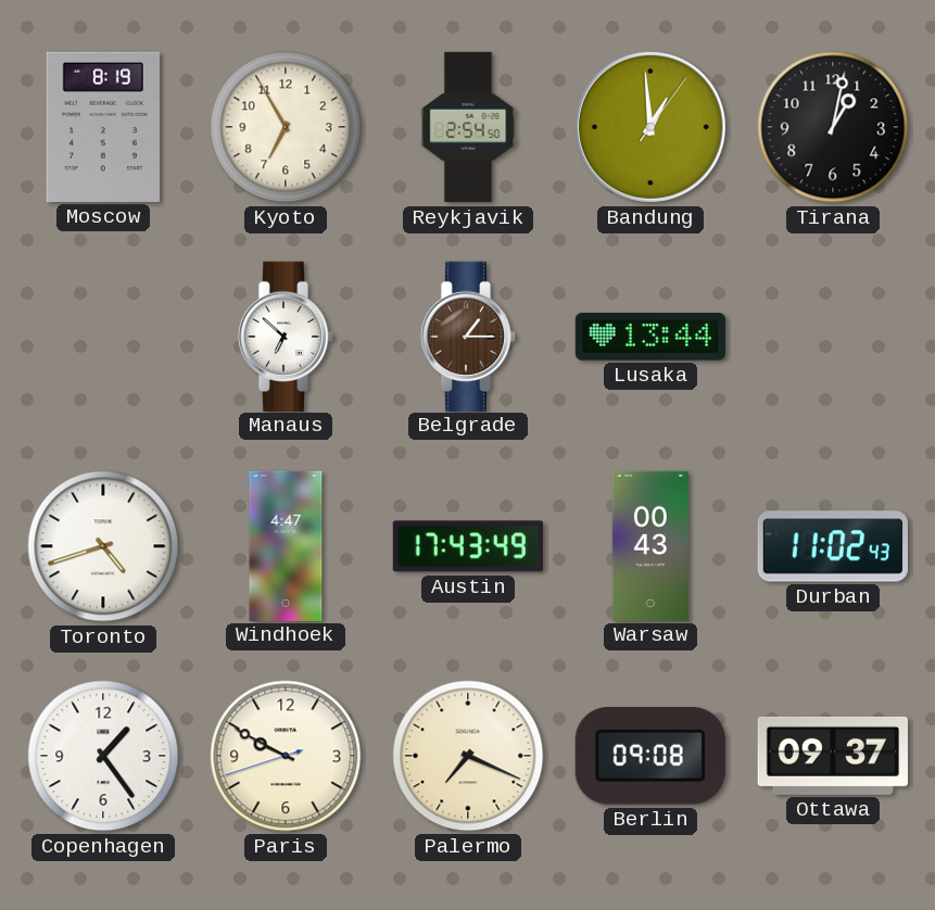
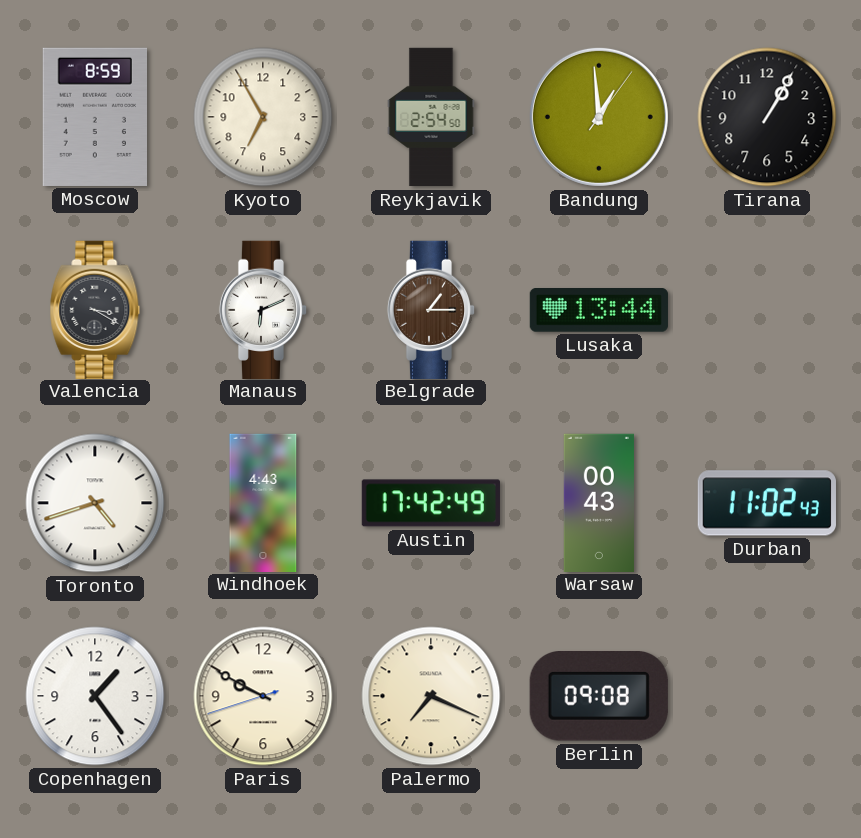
Moscow: 8:19 -> 8:59
Tirana: 1:02 -> 1:05
Valencia: none -> 3:20
Manaus: 6:52 -> 6:11
Windhoek: 4:47 -> 4:43
Austin: 17:43 -> 17:42
Ottawa: 09:37 -> none
